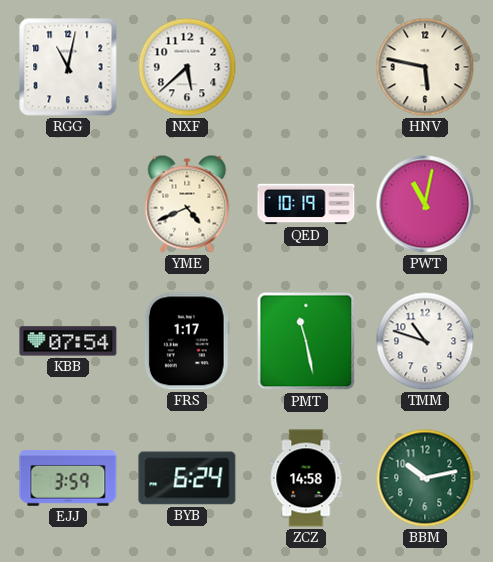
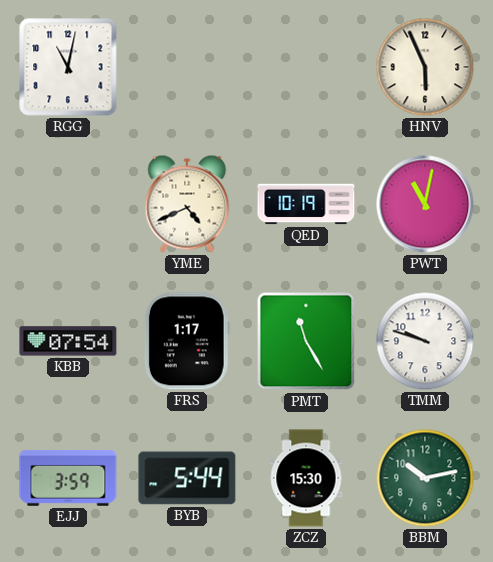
NXF: 5:38 -> none
HNV: 5:47 -> 5:56
PMT: 11:28 -> 11:25
TMM: 10:48 -> 9:48
BYB: 6:24 -> 5:44
ZCZ: 14:58 -> 15:30
